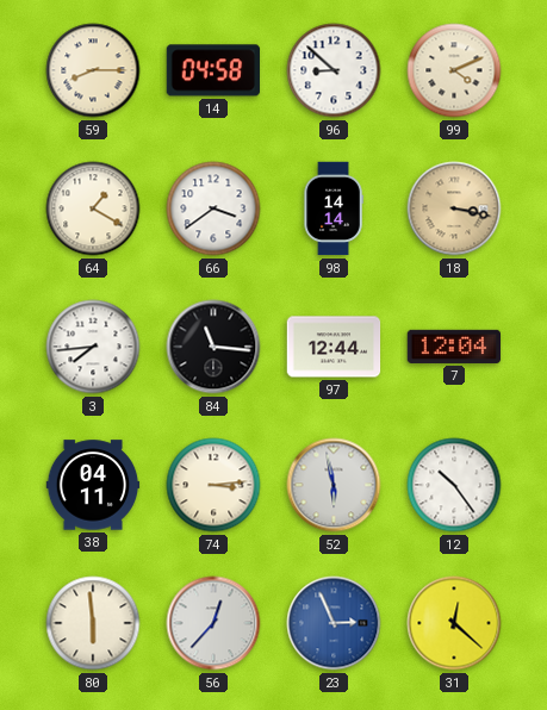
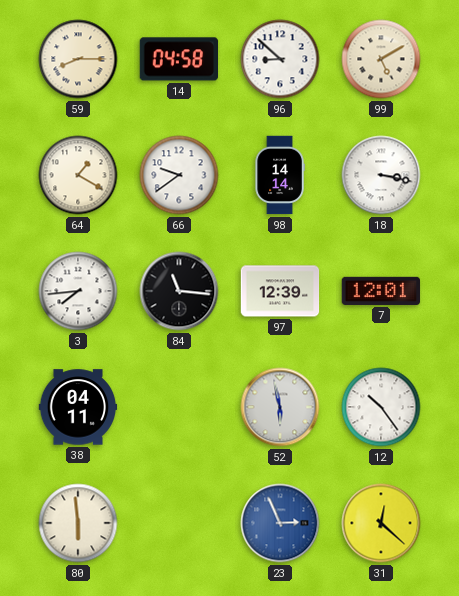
99: 4:11 -> 5:10
66: 3:39 -> 9:39
18 dial: champagne -> white
97: 12:44 -> 12:39
7: 12:04 -> 12:01
74: 3:14 -> none
56: 12:37 -> none
